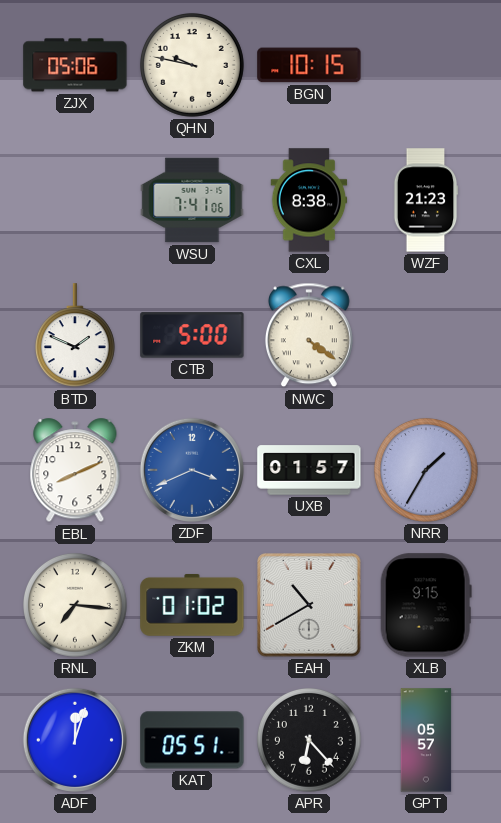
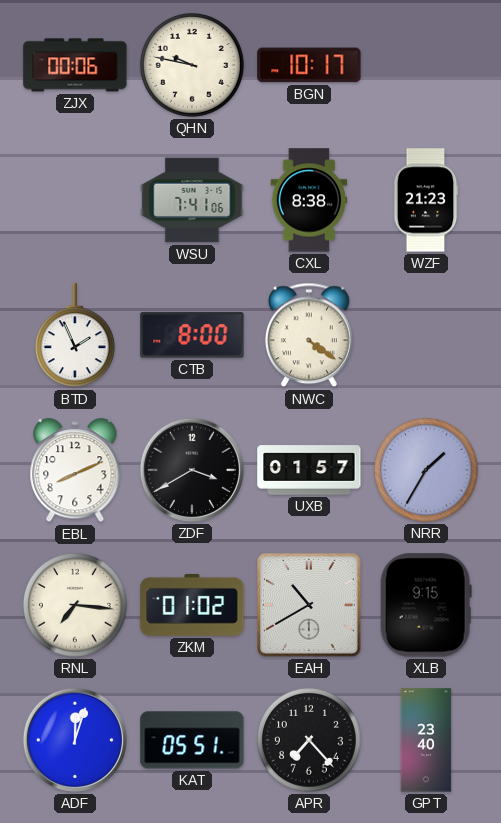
ZJX: 05:06 -> 00:06
BGN: 10:15 -> 10:17
BTD: 1:49 -> 1:56
CTB: 5:00 -> 8:00
ZDF: 3:41 -> 3:40
ZDF dial: blue -> black
APR: 6:23 -> 7:23
GPT: 05:57 -> 23:40
